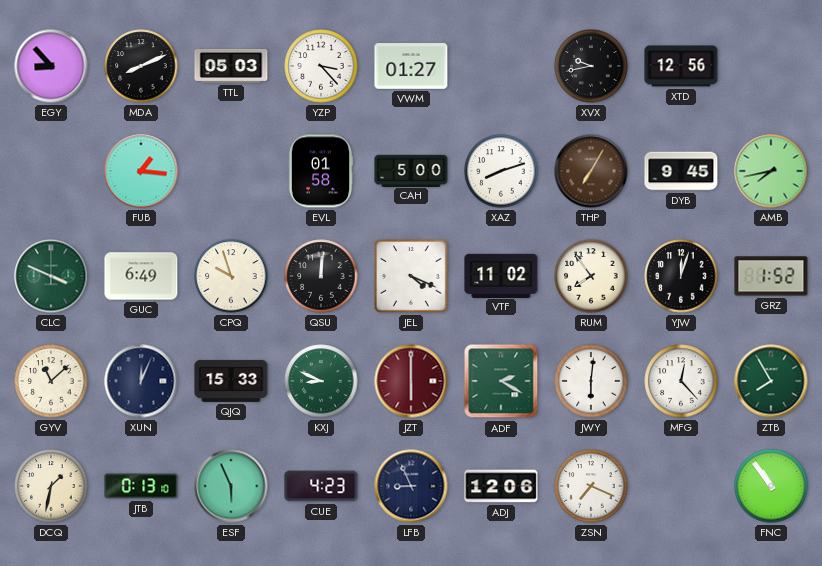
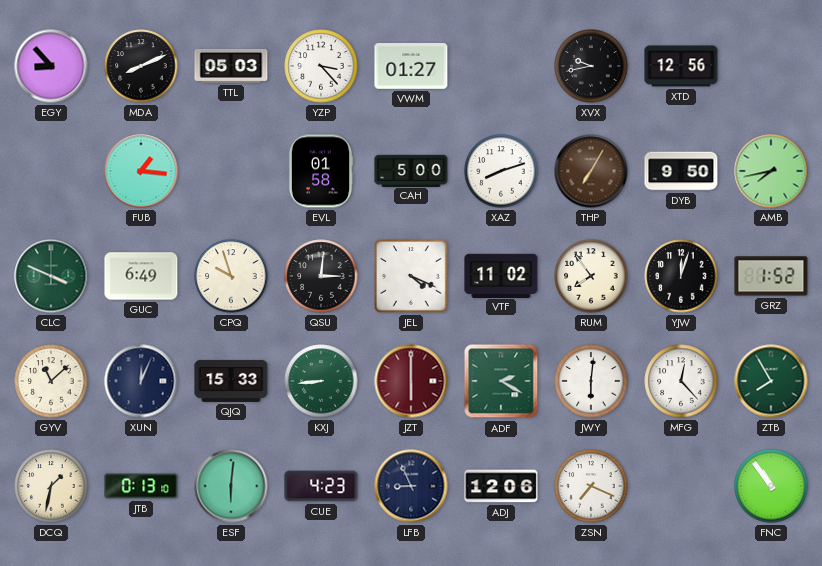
DYB: 9:45 -> 9:50
QSU: 12:01 -> 3:01
KXJ: 8:49 -> 8:44
ESF: 5:56 -> 6:01
